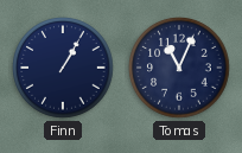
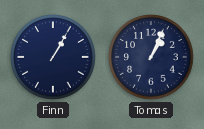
Tomas: 11:04 -> 1:04
